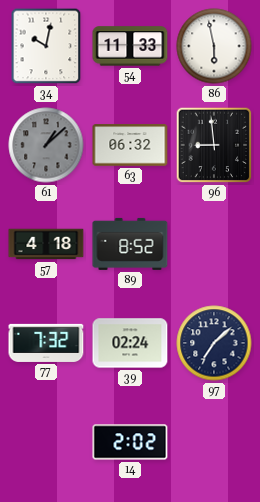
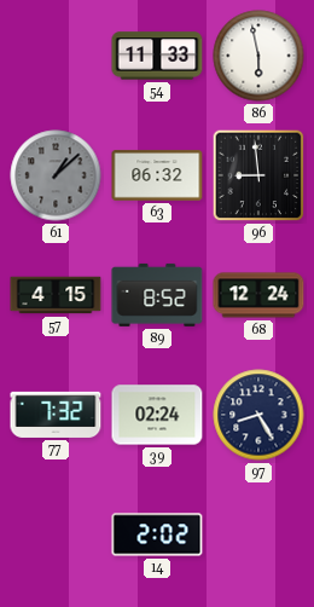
34: 10:02 -> none
57: 4:18 -> 4:15
68: none -> 12:24
97: 7:08 -> 8:25
